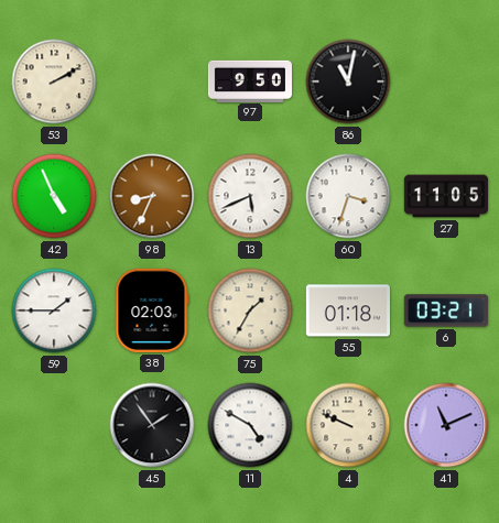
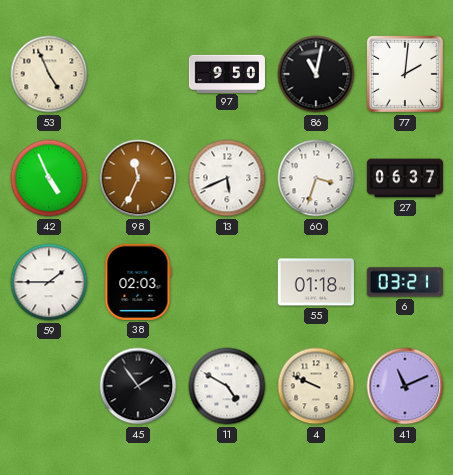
53: 2:10 -> 4:56
77: none -> 2:01
98: 8:34 -> 11:34
27: 11:05 -> 06:37
75: 1:35 -> none
